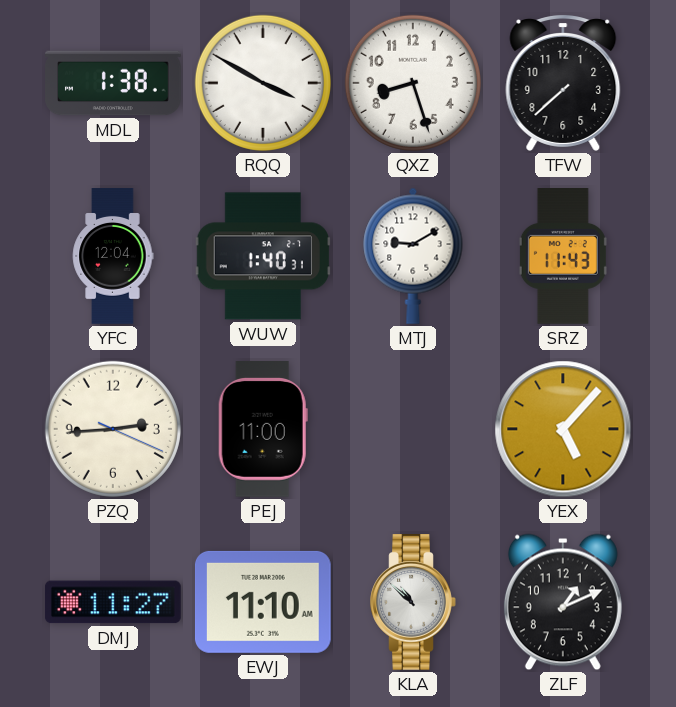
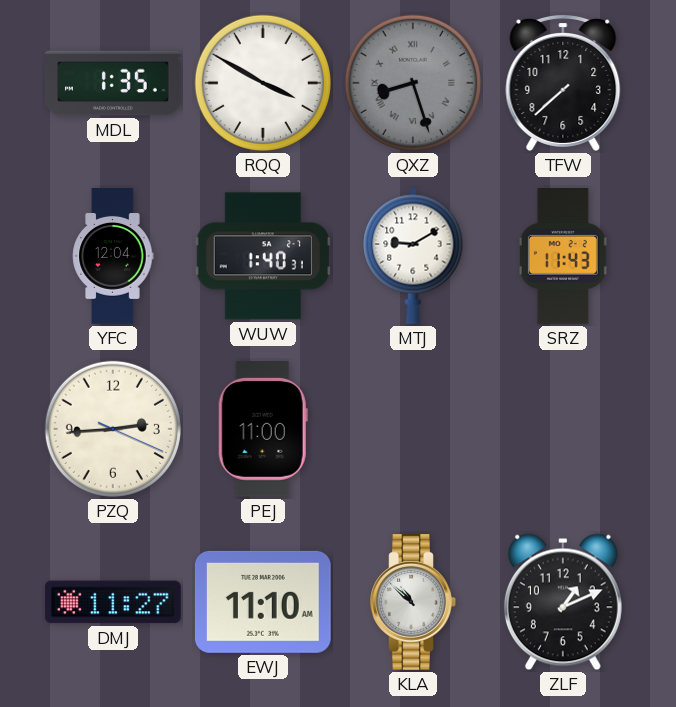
MDL: 1:38 -> 1:35
QXZ dial: white -> grey
QXZ numerals: Arabic -> Roman
YEX: 5:07 -> none
